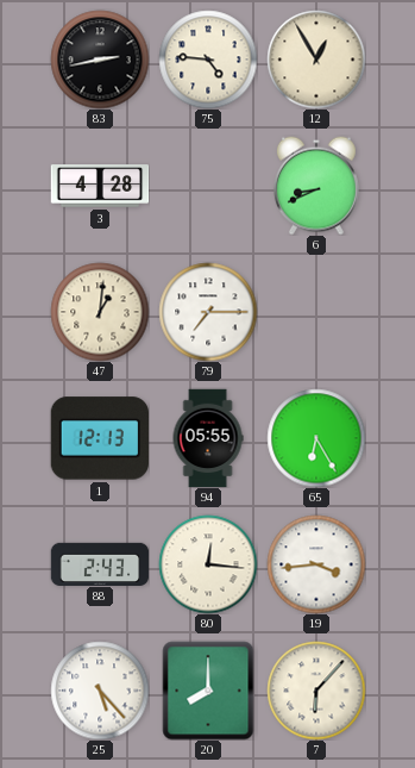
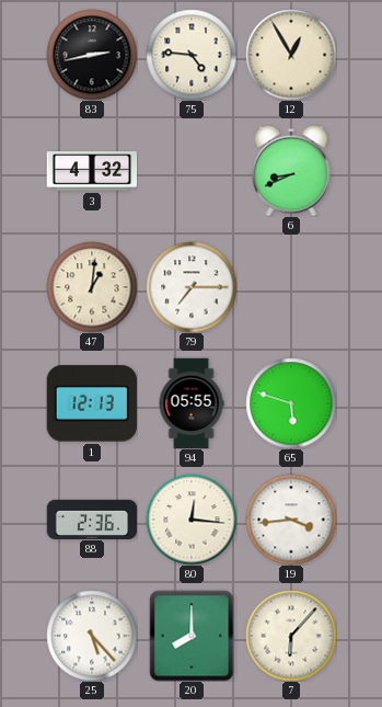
3: 4:28 -> 4:32
65: 6:25 -> 5:48
88: 2:43 -> 2:36
